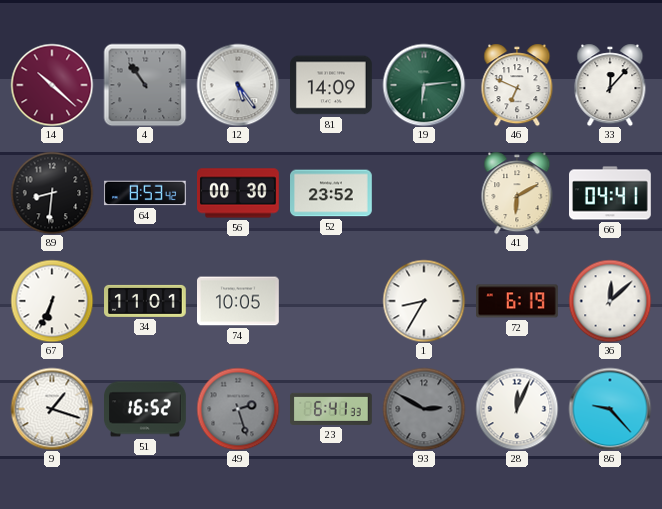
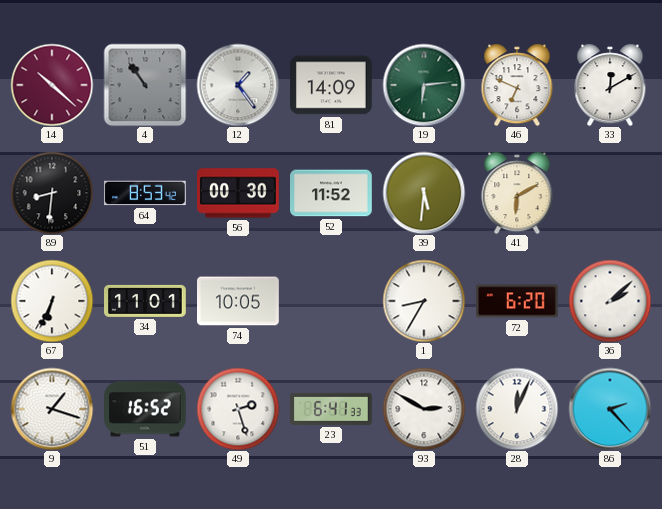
12: 5:24 -> 1:24
33: 12:07 -> 12:10
52: 23:52 -> 11:52
39: none -> 5:31
66: 04:41 -> none
72: 6:19 -> 6:20
36: 12:08 -> 2:08
49 dial: grey -> white
93 dial: grey -> white
86: 9:23 -> 2:23
